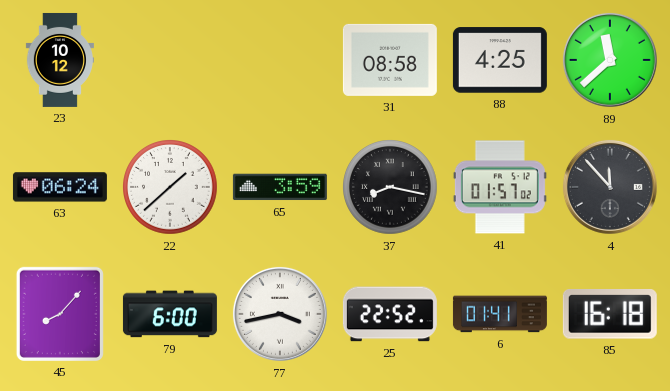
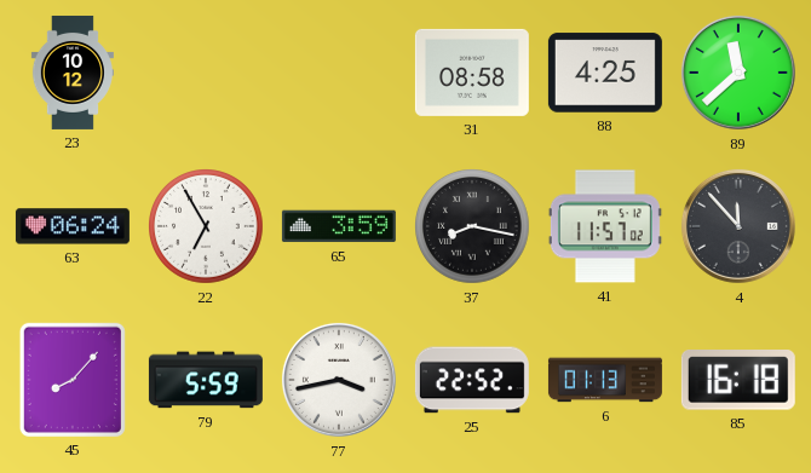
22: 1:38 -> 6:55
41: 01:57 -> 11:57
79: 6:00 -> 5:59
6: 01:41 -> 01:13
